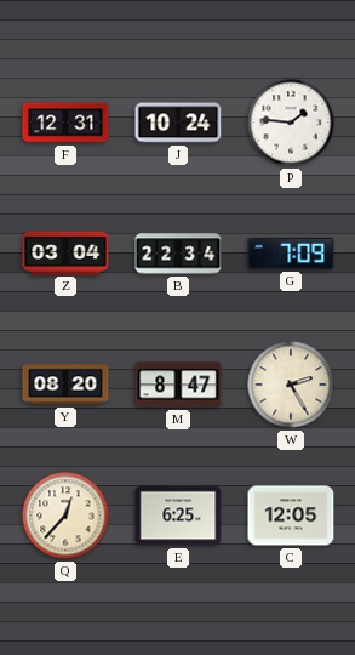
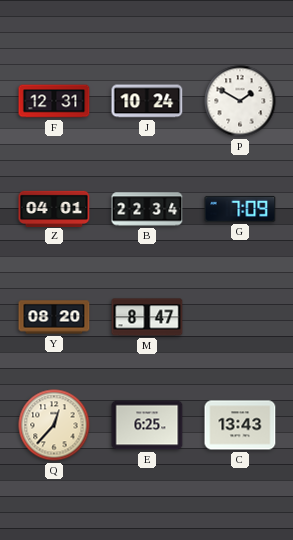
P: 1:46 -> 1:50
Z: 03:04 -> 04:01
W: 2:25 -> none
C: 12:05 -> 13:43
